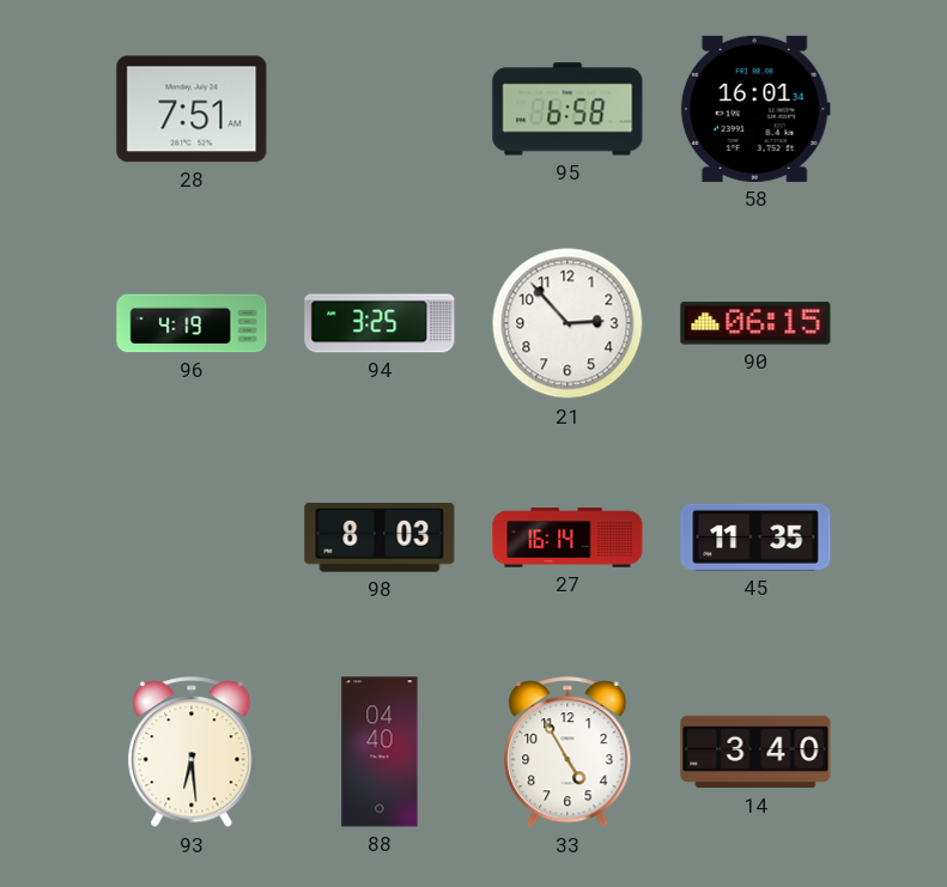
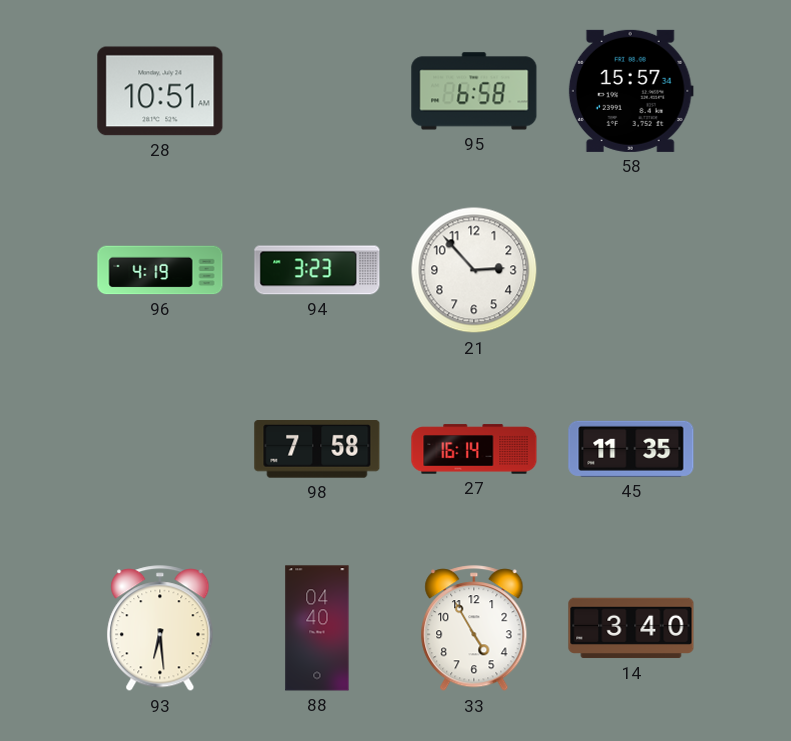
28: 7:51 -> 10:51
58: 16:01 -> 15:57
94: 3:25 -> 3:23
90: 06:15 -> none
98: 8:03 -> 7:58
